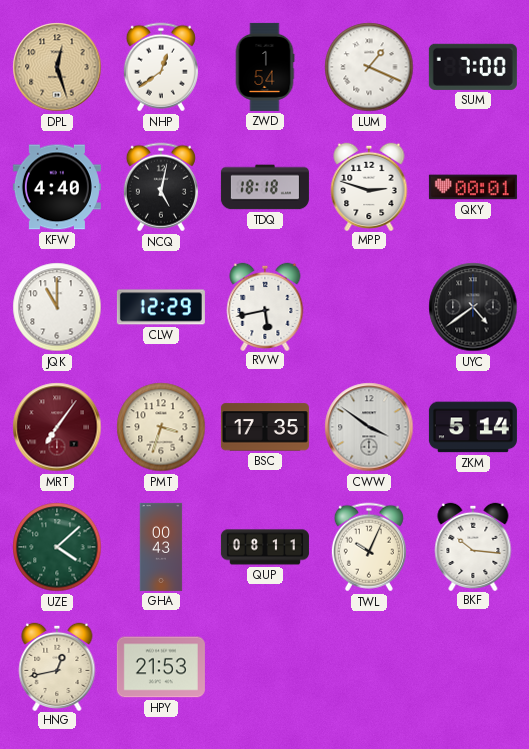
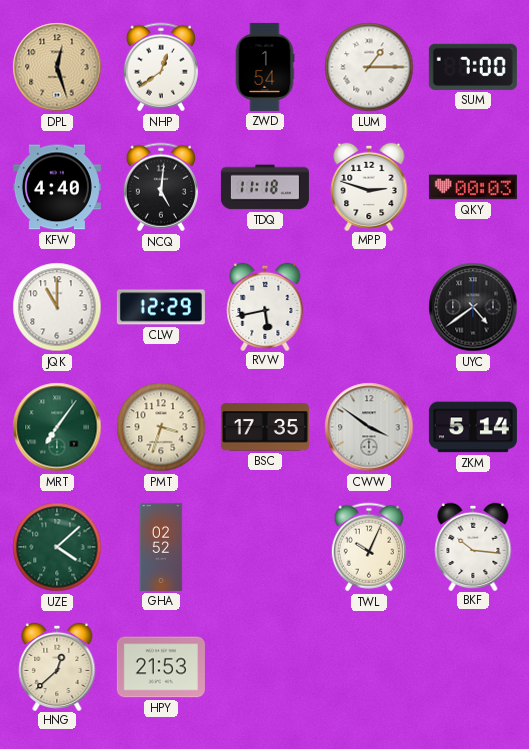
LUM: 1:19 -> 1:15
NCQ: 5:02 -> 5:01
TDQ: 18:18 -> 11:18
QKY: 00:01 -> 00:03
MRT dial: burgundy -> green
GHA: 00:43 -> 02:52
QUP: 08:11 -> none
HNG: 12:43 -> 12:38
